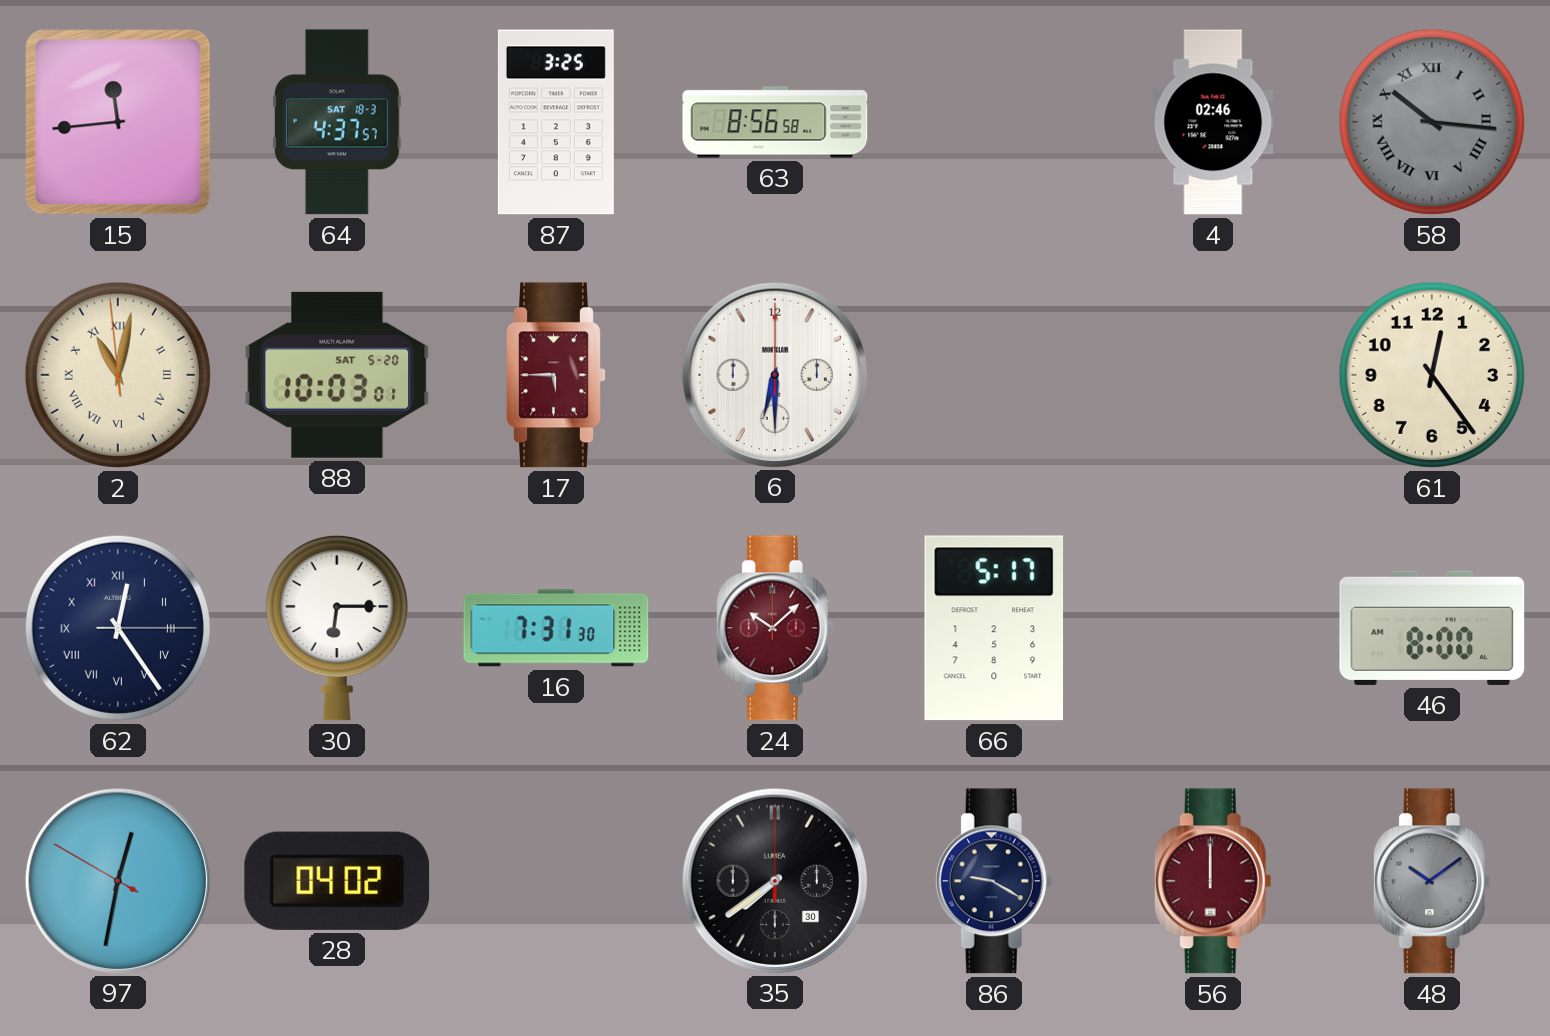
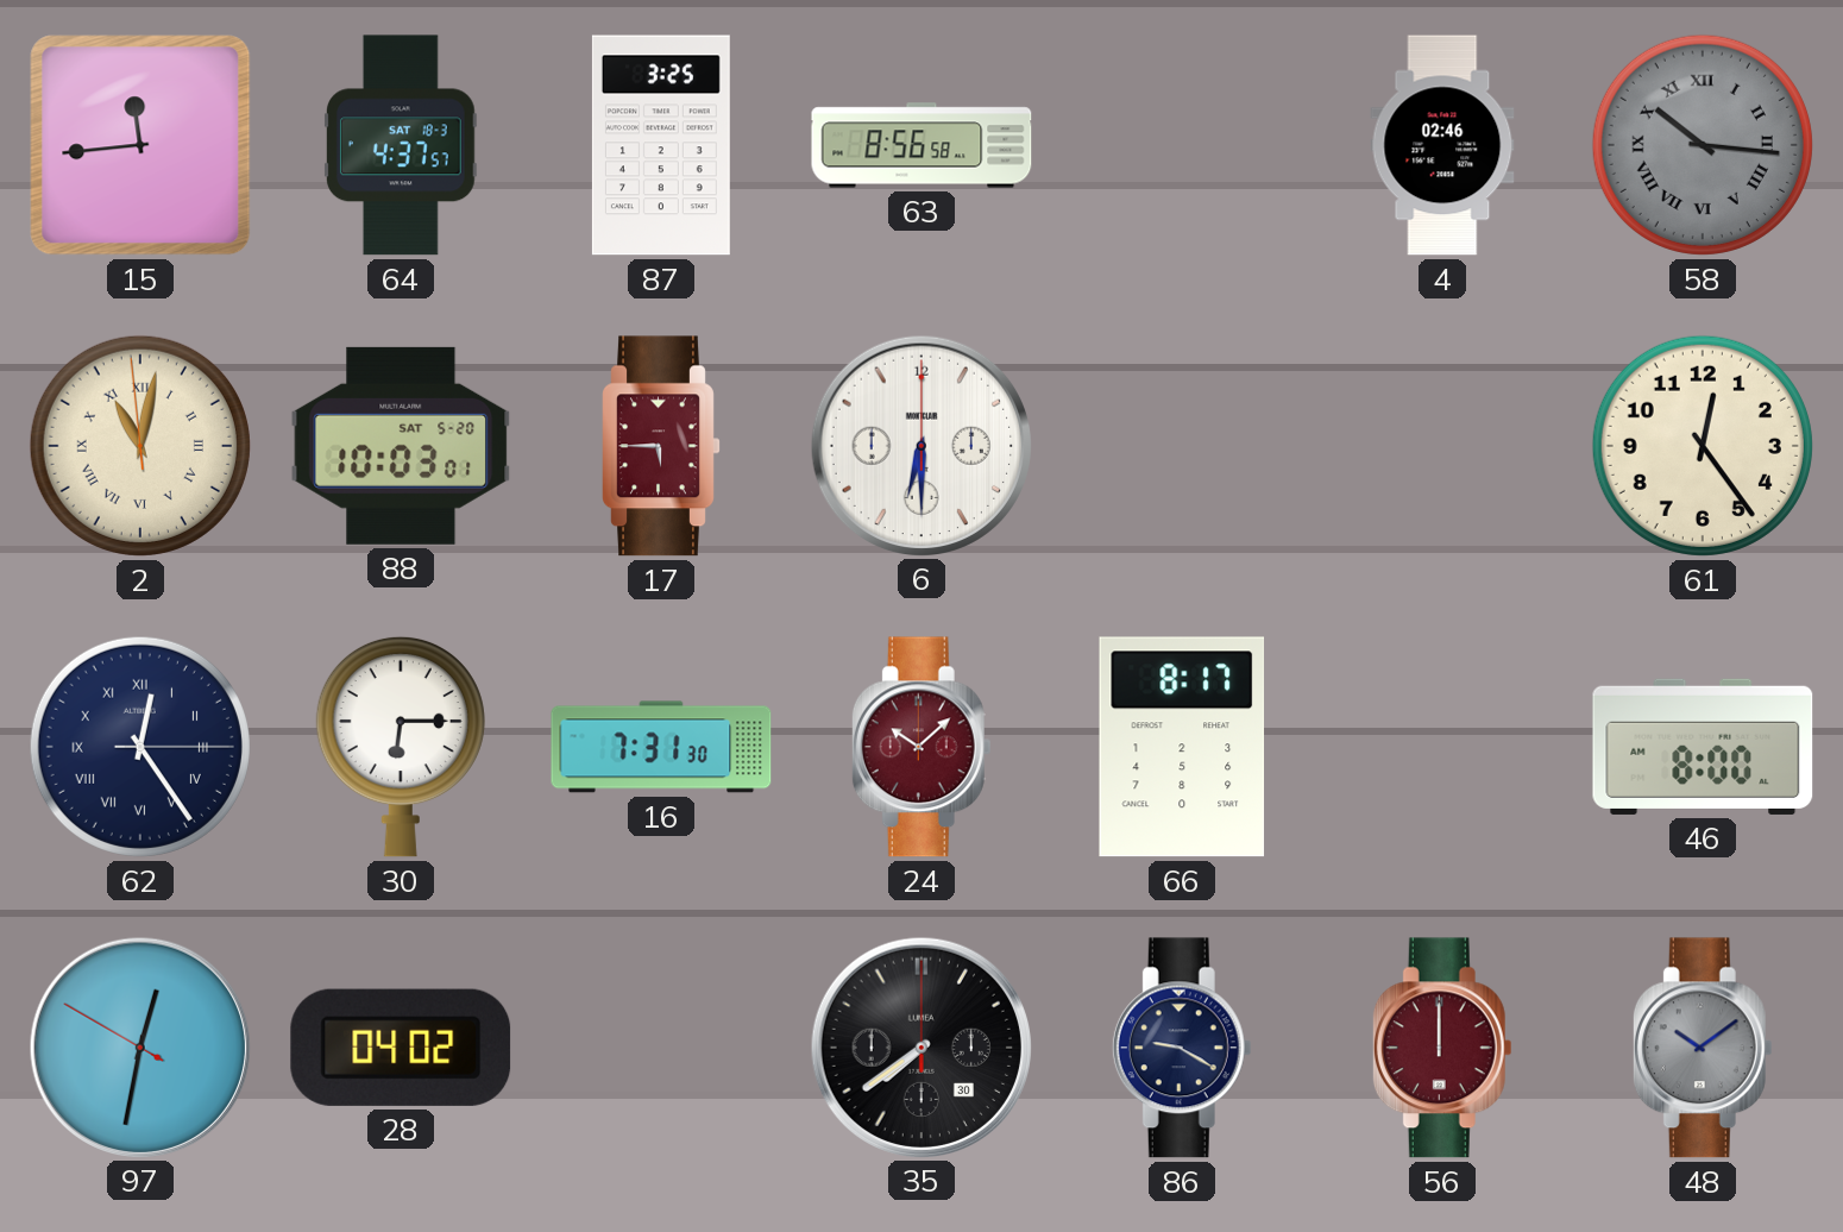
66: 5:17 -> 8:17
